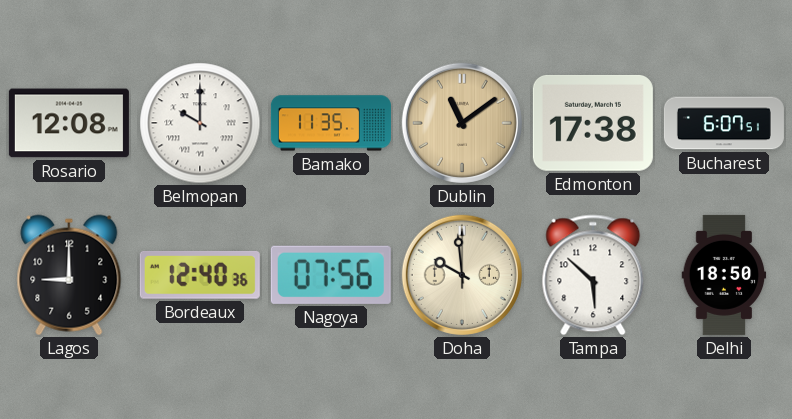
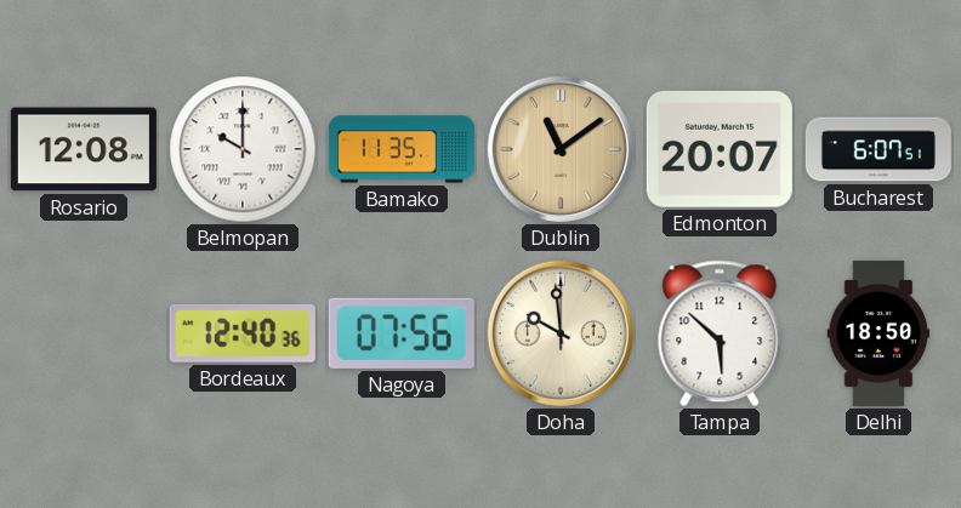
Edmonton: 17:38 -> 20:07
Lagos: 9:00 -> none
